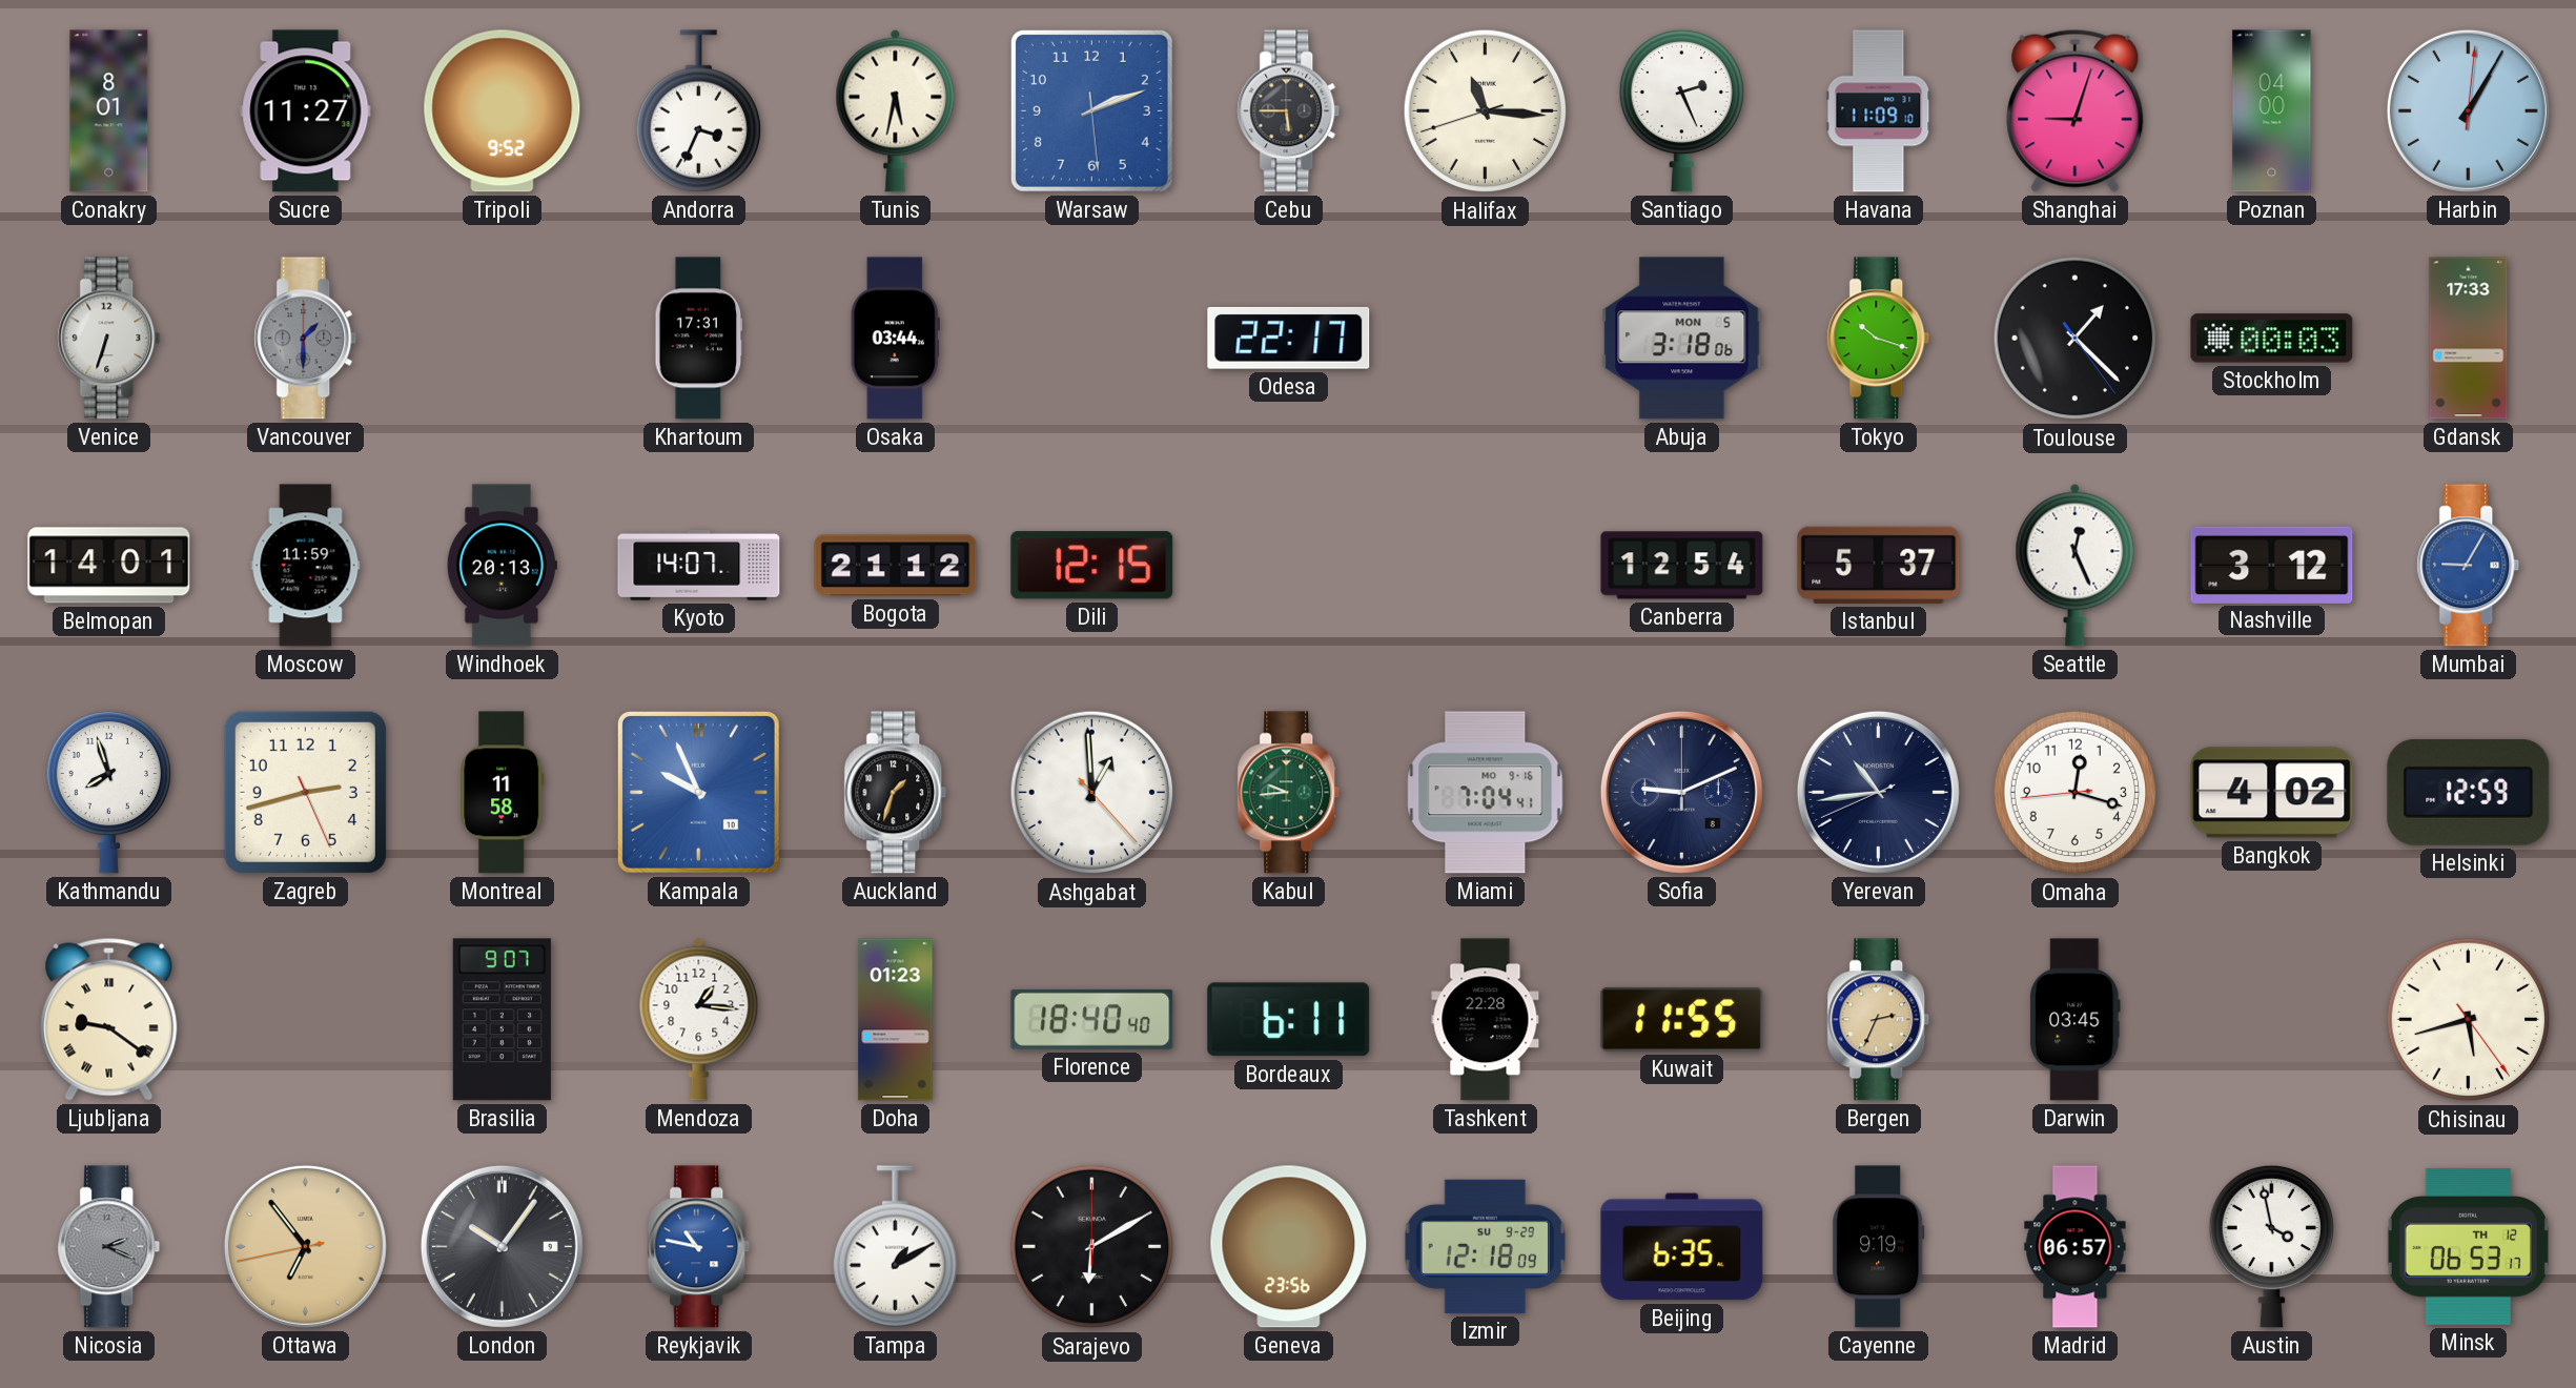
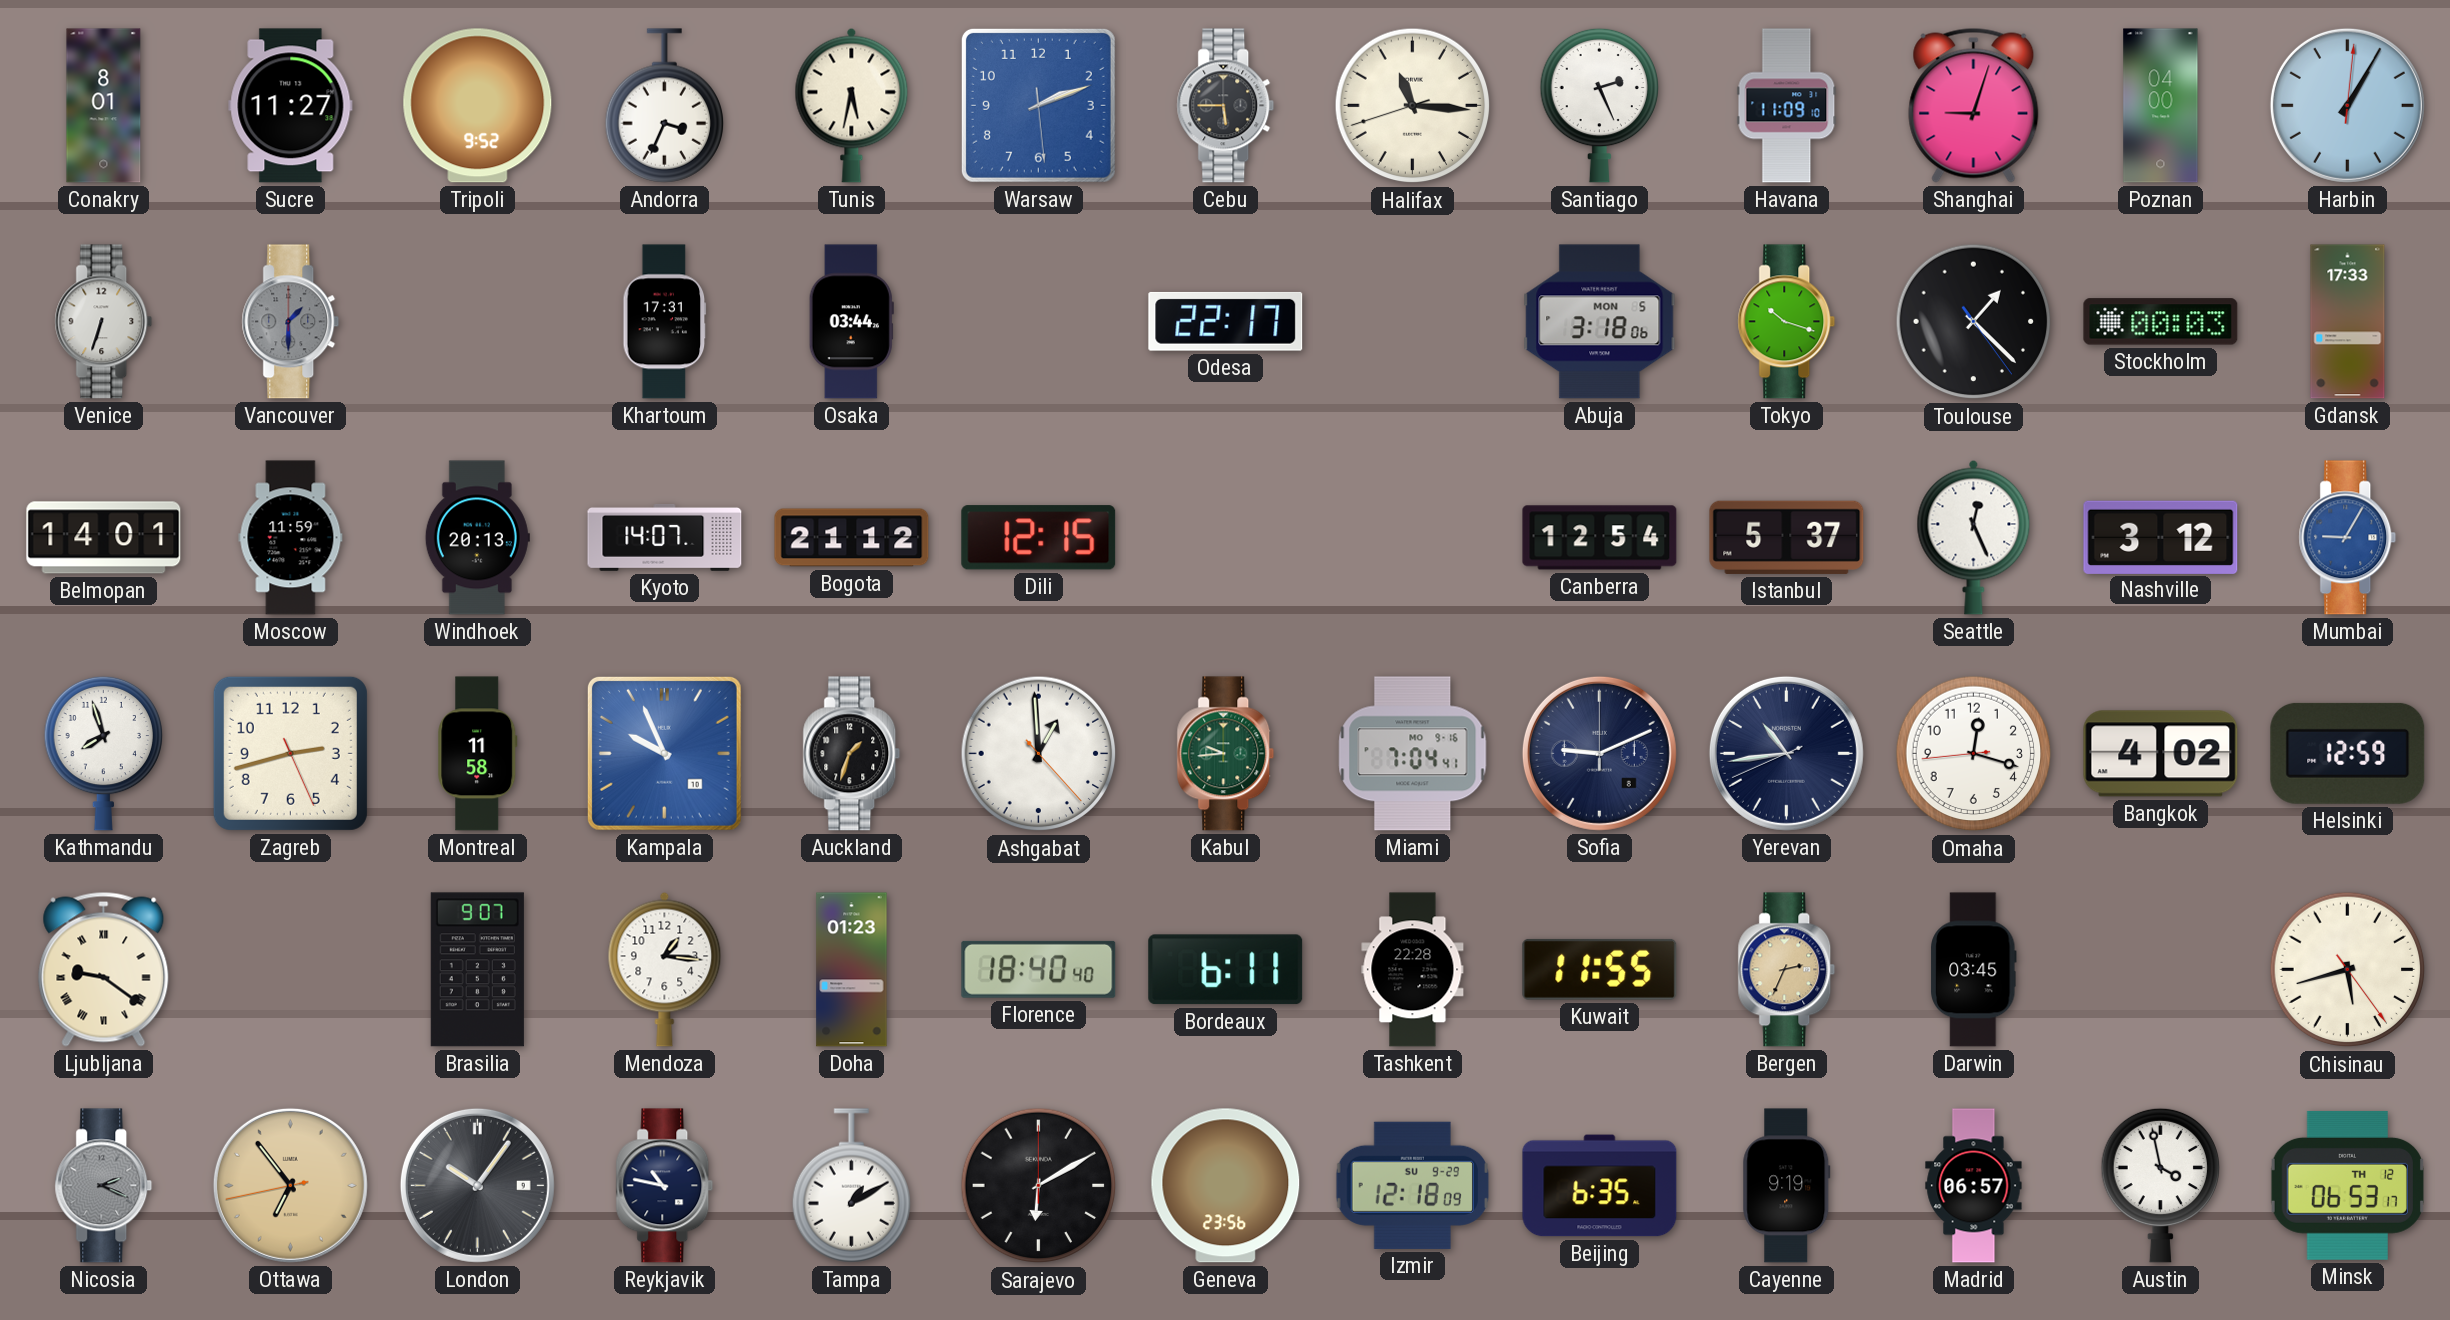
Reykjavik dial: blue -> navy
